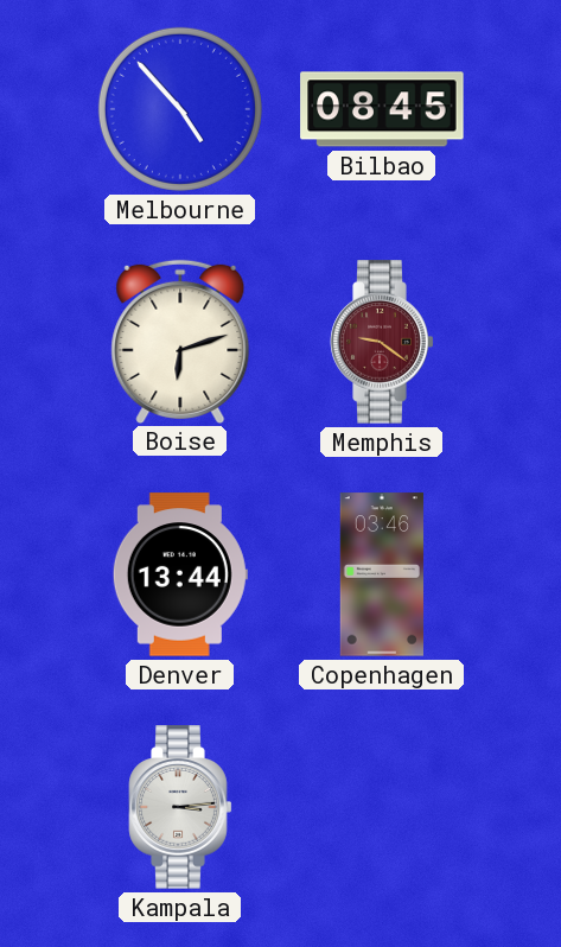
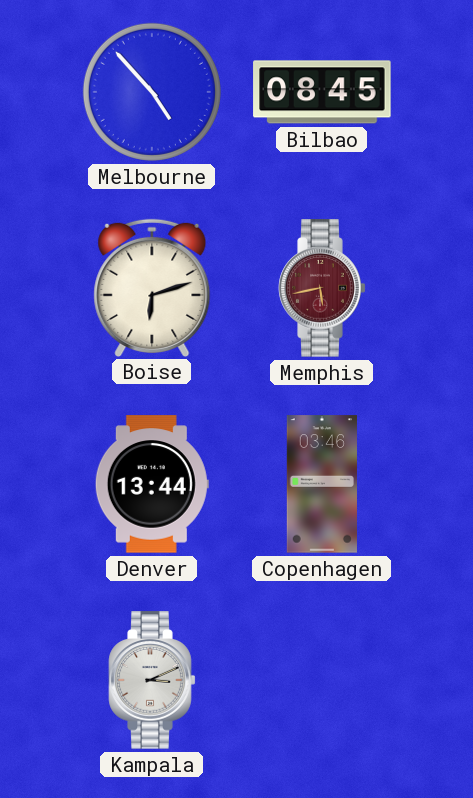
Memphis: 9:21 -> 5:43
Kampala: 3:14 -> 3:11
